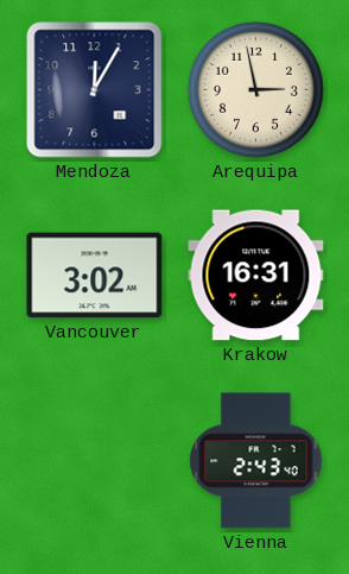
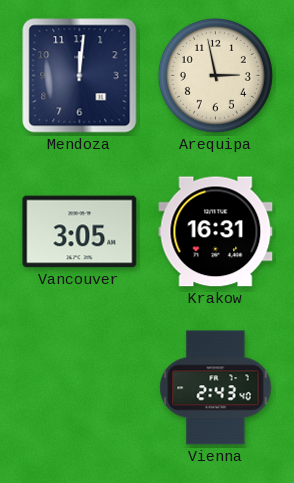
Mendoza: 12:05 -> 12:01
Vancouver: 3:02 -> 3:05
